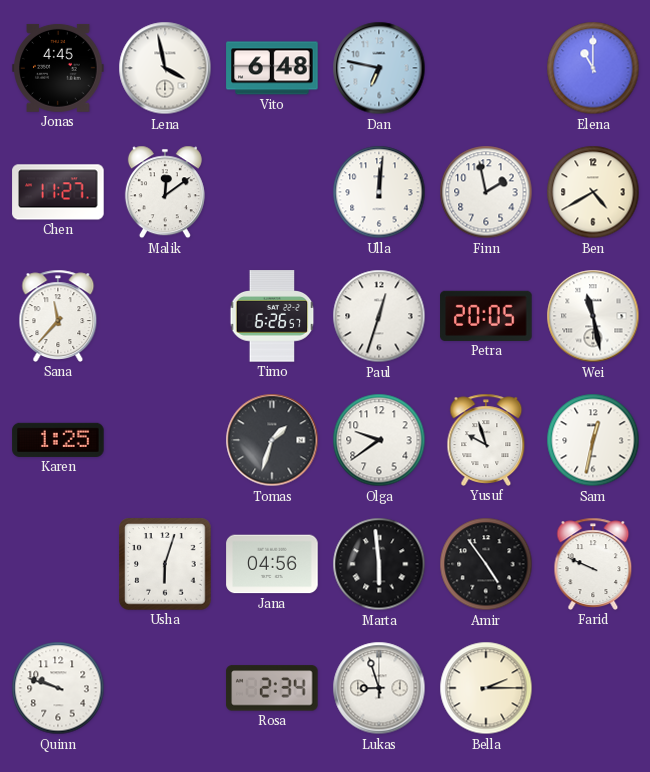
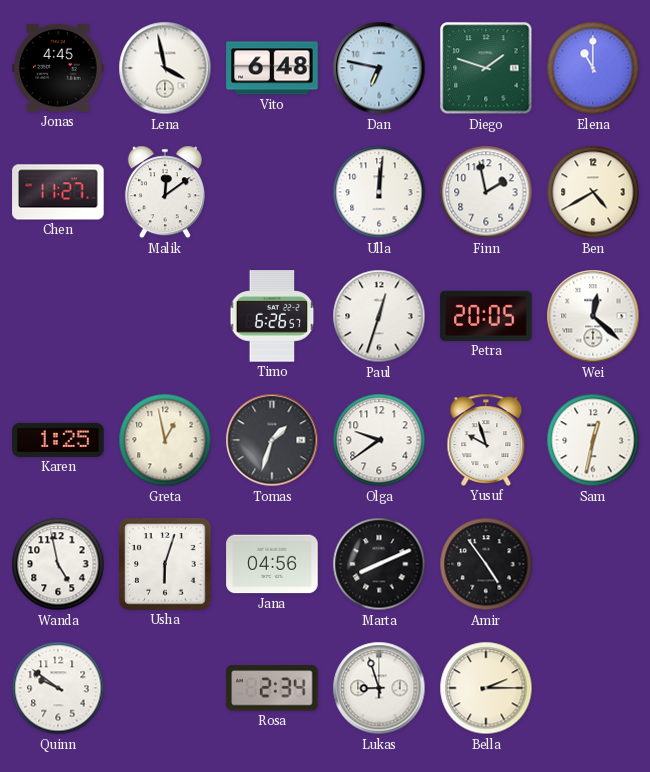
Diego: none -> 1:48
Sana: 11:37 -> none
Wei: 11:28 -> 12:22
Greta: none -> 12:58
Wanda: none -> 4:58
Marta: 5:59 -> 8:11
Farid: 9:49 -> none
Quinn: 9:48 -> 9:51
